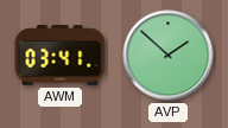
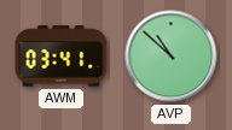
AVP: 1:52 -> 10:52
